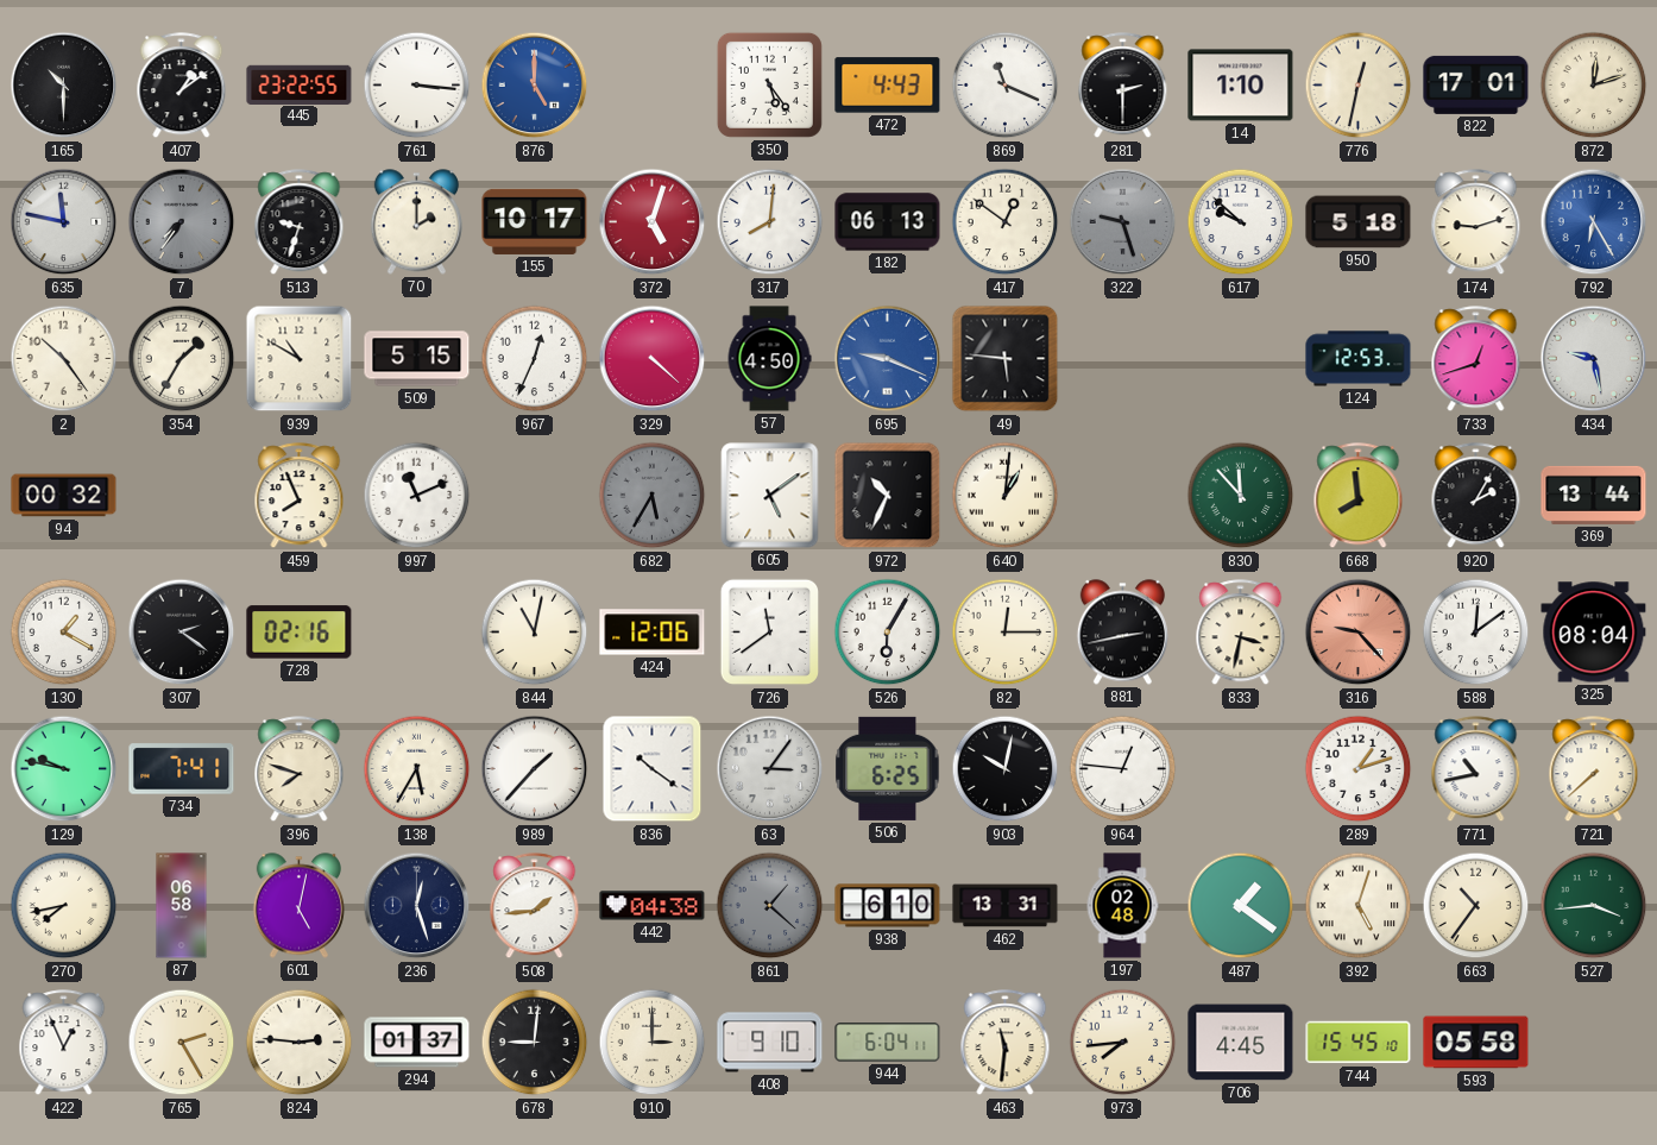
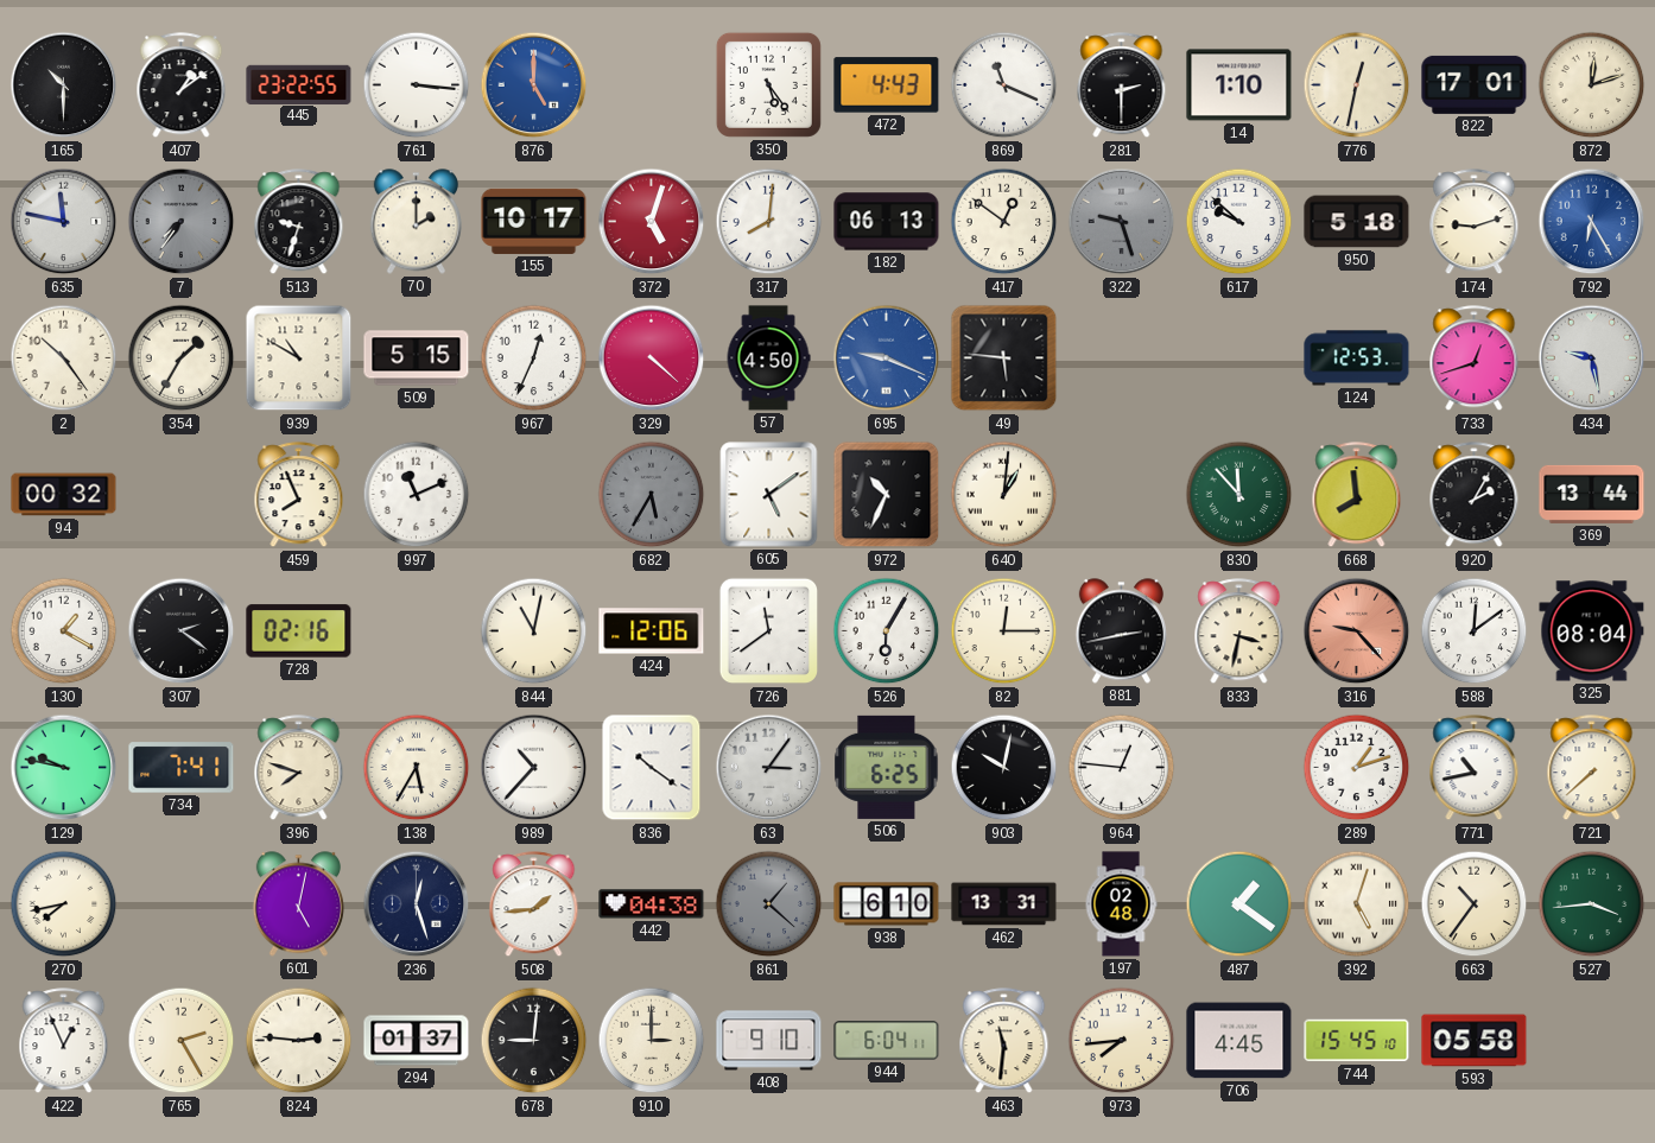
989: 1:37 -> 10:37
87: 06:58 -> none
